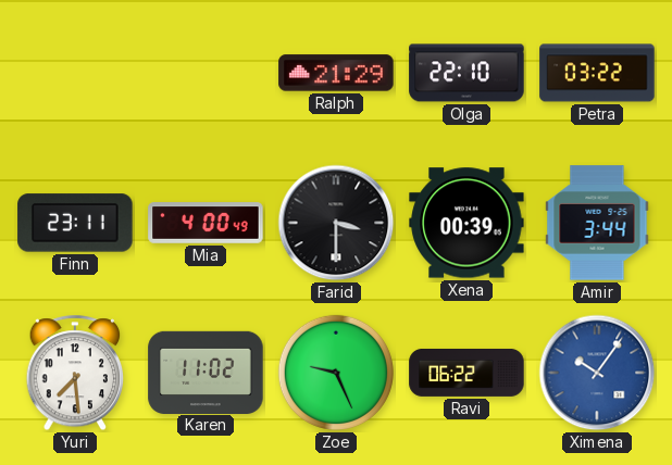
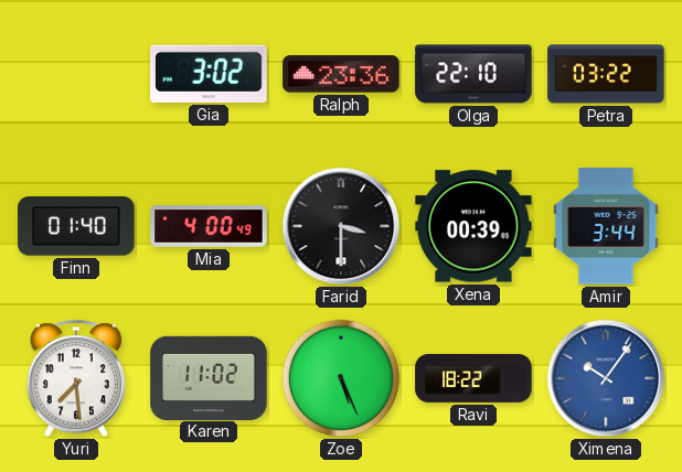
Gia: none -> 3:02
Ralph: 21:29 -> 23:36
Finn: 23:11 -> 01:40
Zoe: 9:26 -> 5:26
Ravi: 06:22 -> 18:22
